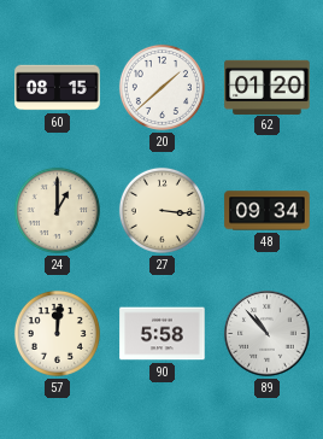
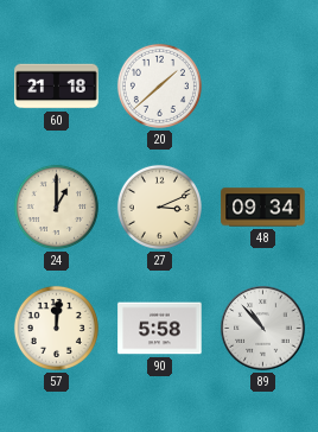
60: 08:15 -> 21:18
62: 01:20 -> none
27: 3:16 -> 3:11
